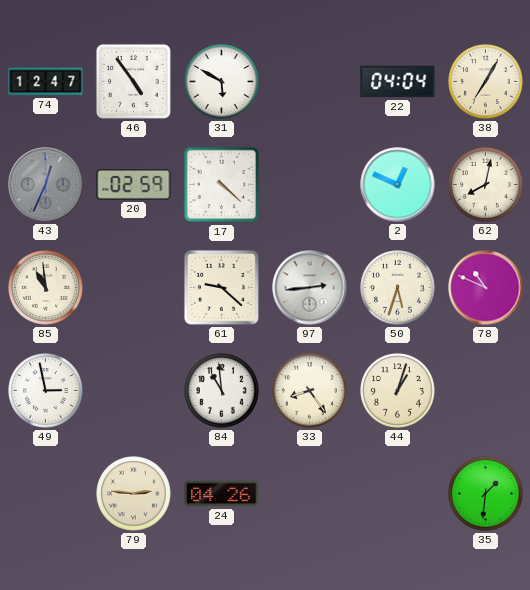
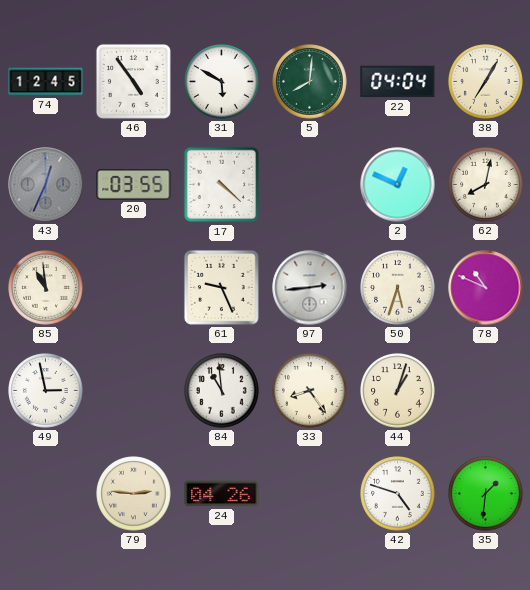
74: 12:47 -> 12:45
5: none -> 8:01
20: 02:59 -> 03:55
61: 9:22 -> 9:26
42: none -> 4:48
